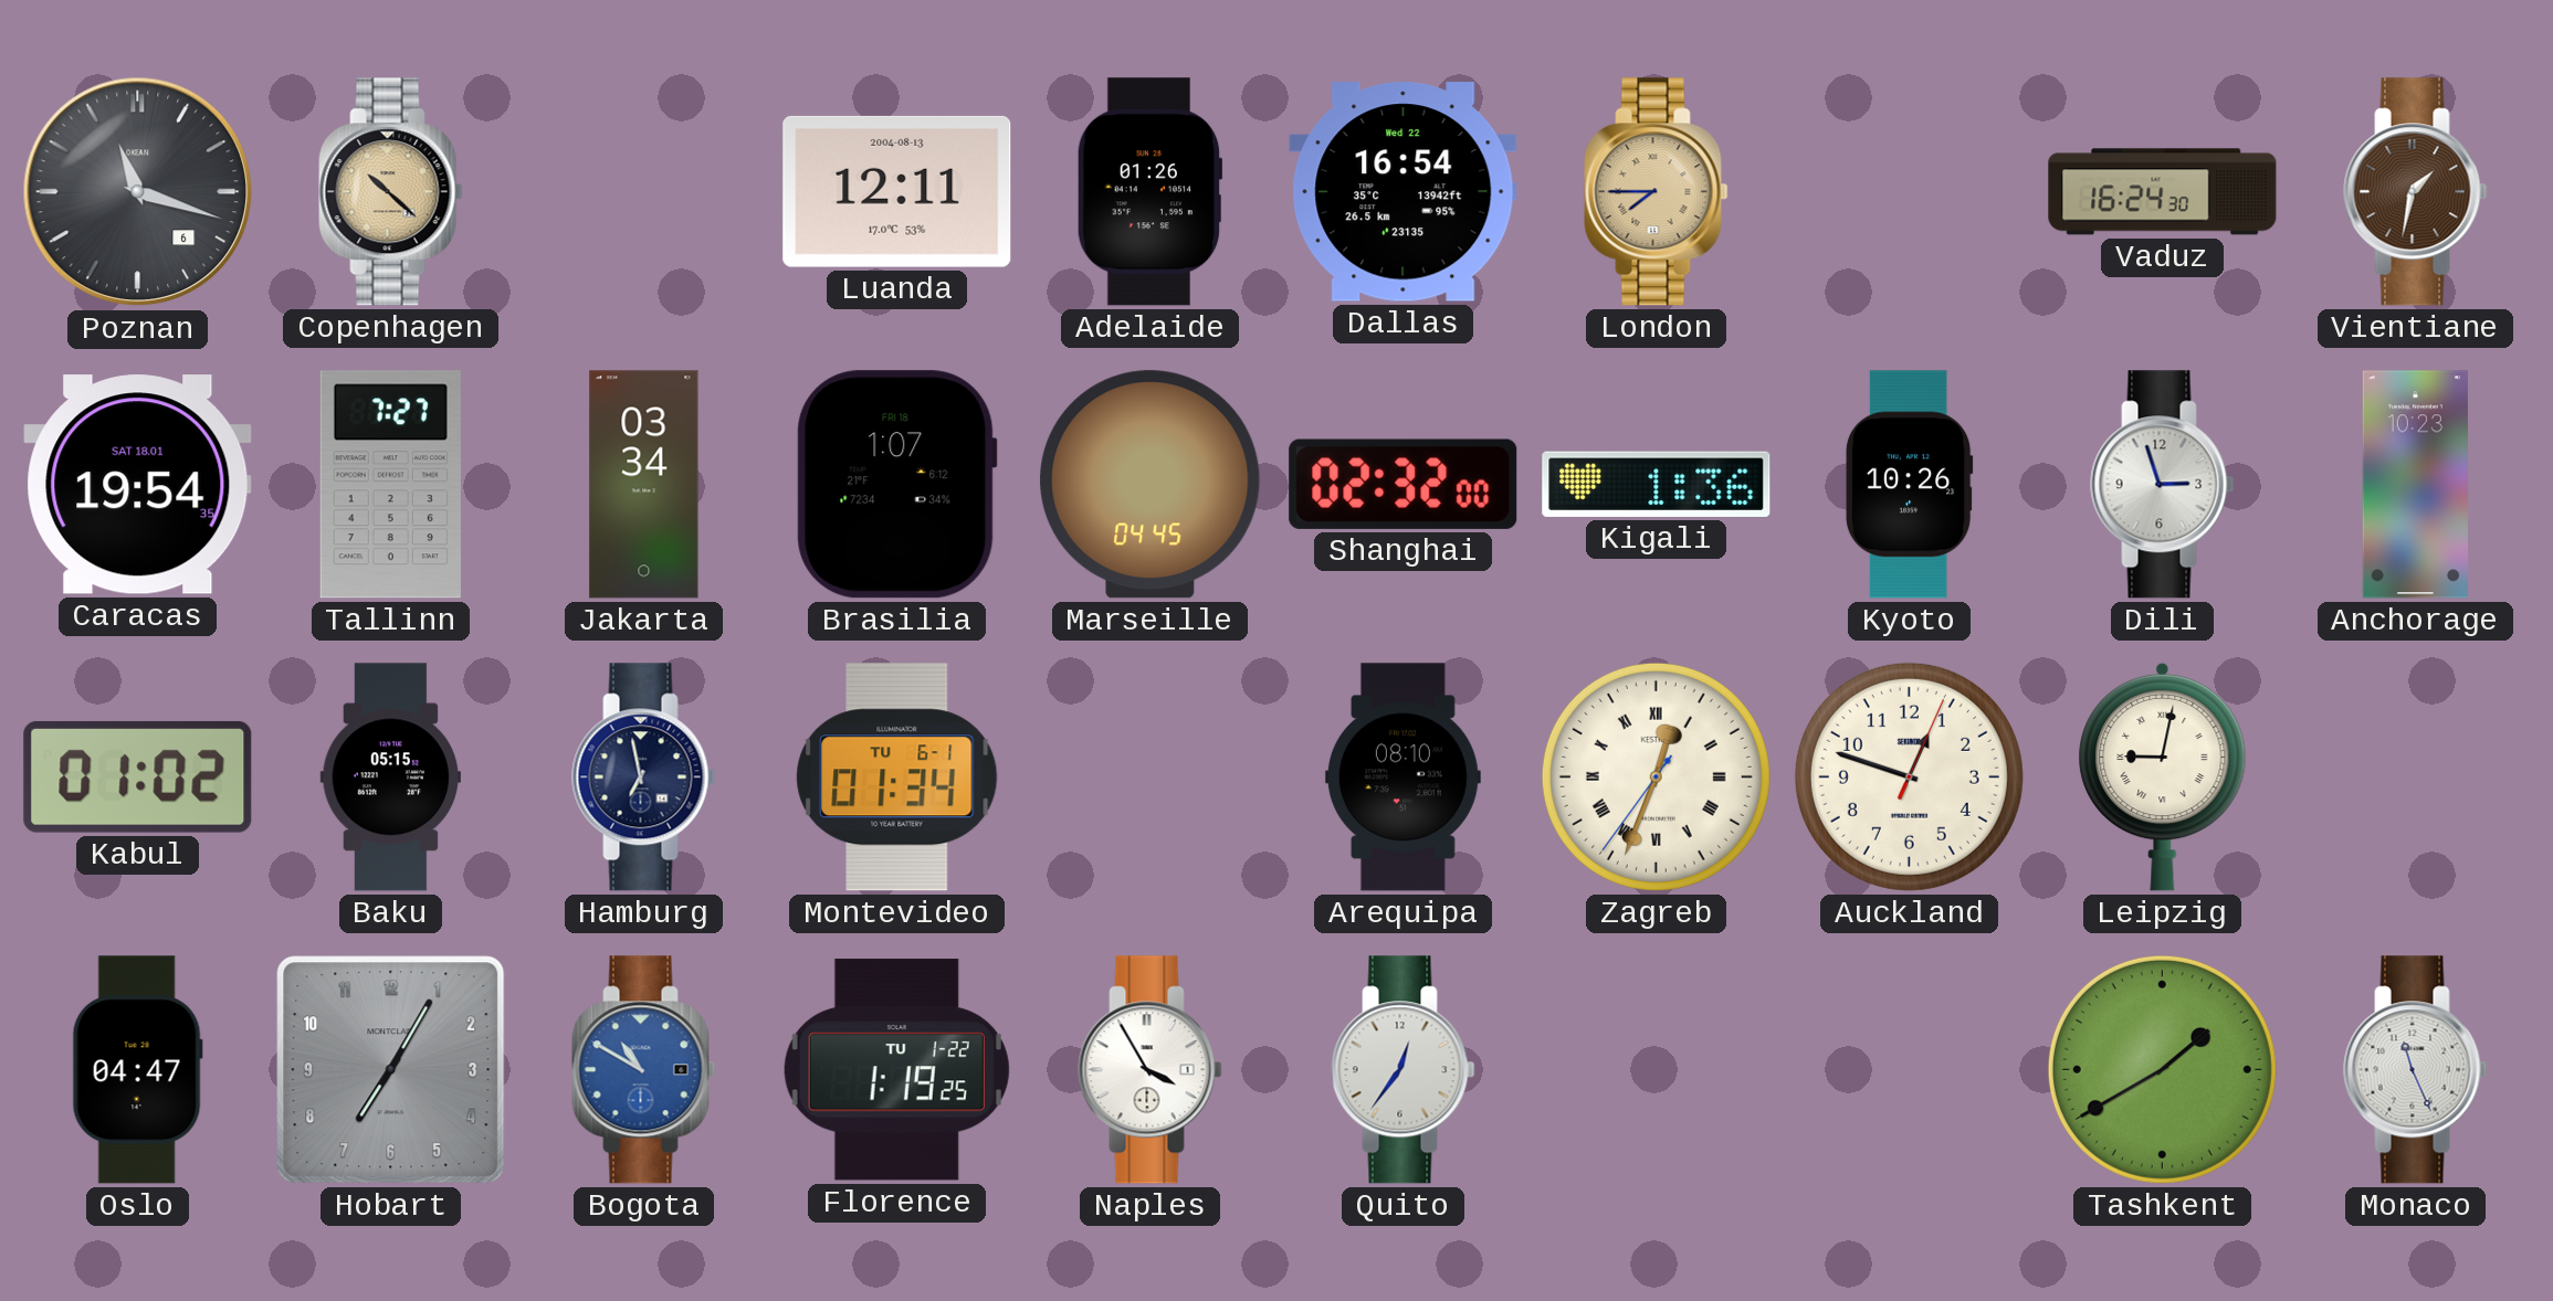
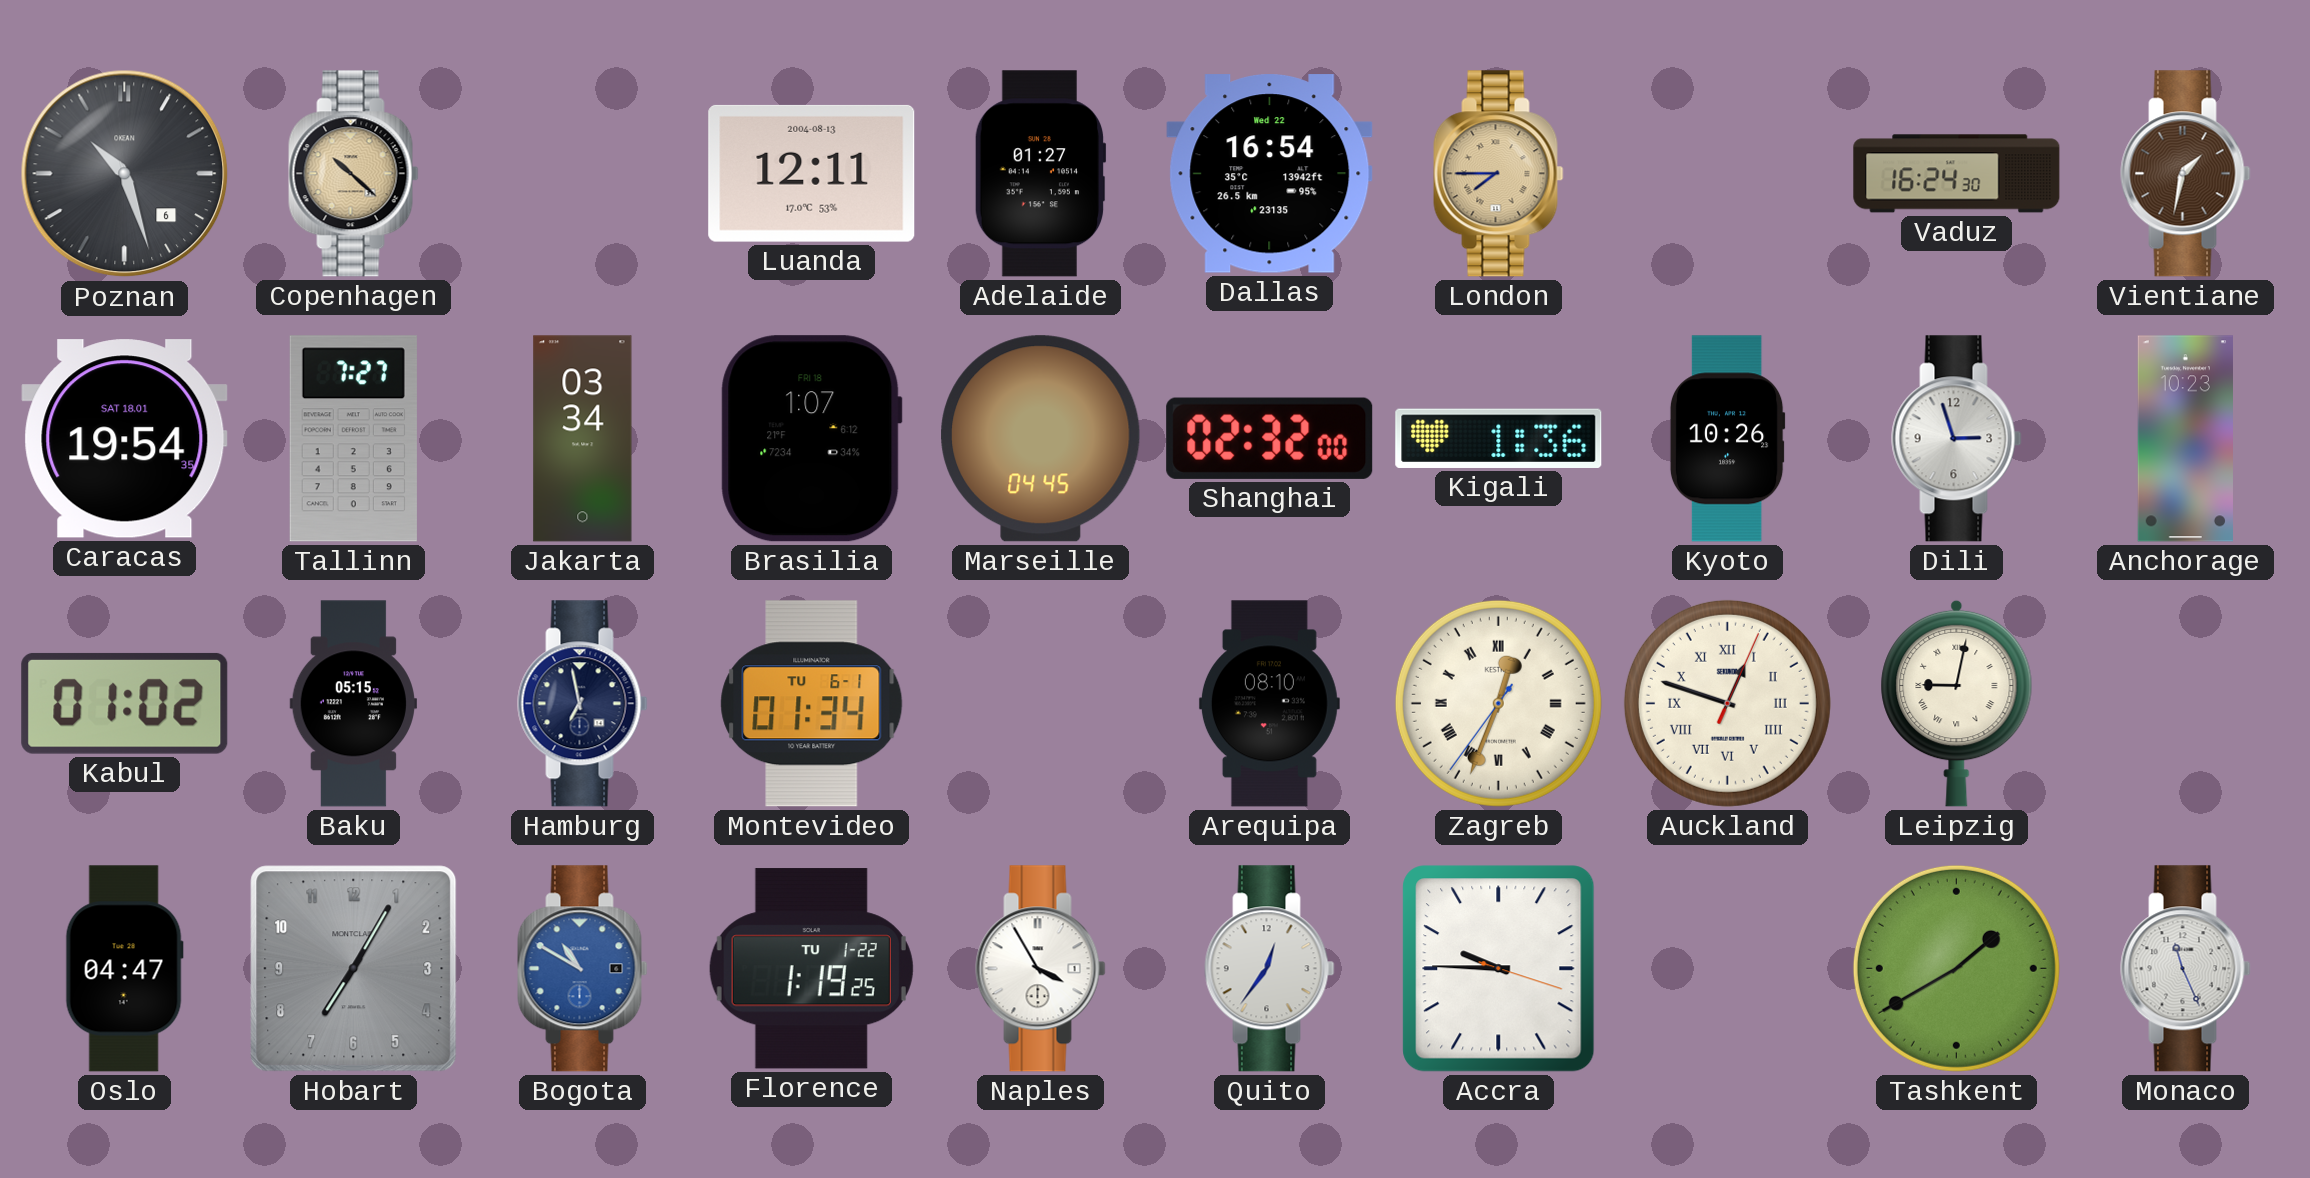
Poznan: 11:18 -> 10:27
Adelaide: 01:26 -> 01:27
Auckland numerals: Arabic -> Roman
Accra: none -> 9:45
